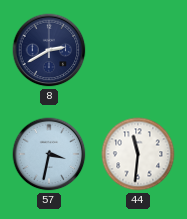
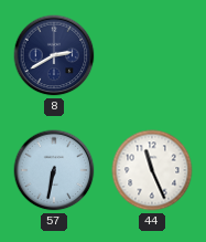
57: 3:32 -> 6:32
44: 11:31 -> 11:26
